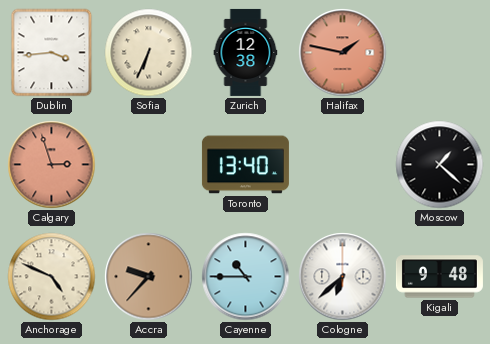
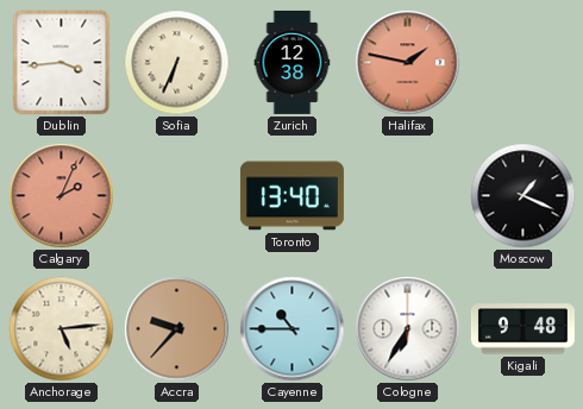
Calgary: 2:57 -> 2:04
Moscow: 1:22 -> 1:19
Anchorage: 4:49 -> 5:14
Cologne: 6:38 -> 6:35
